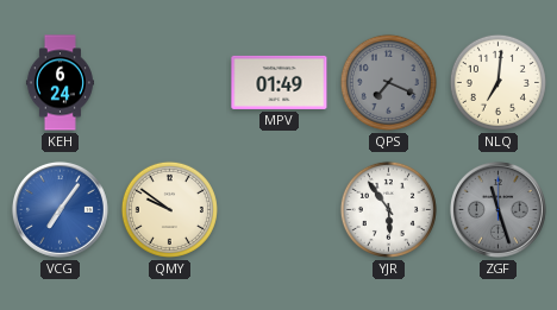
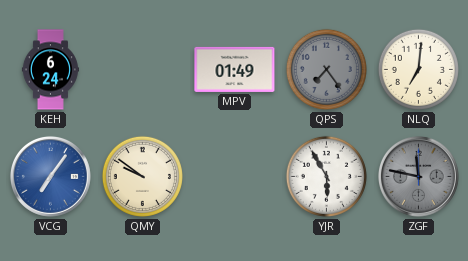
QPS: 7:19 -> 7:24
YJR: 5:54 -> 5:55
ZGF: 11:27 -> 11:47
